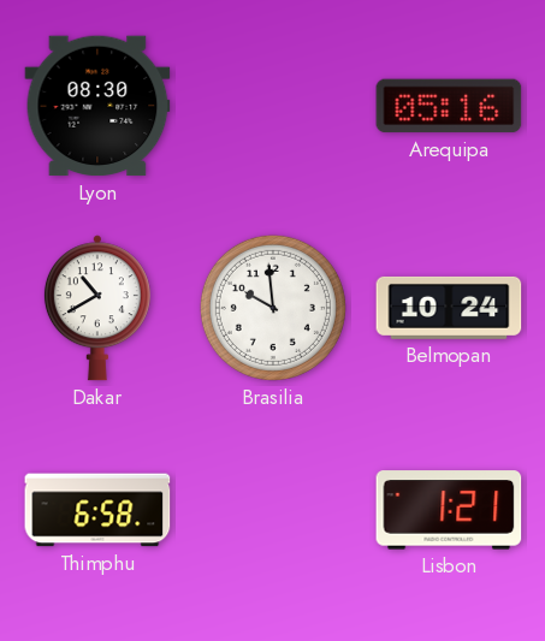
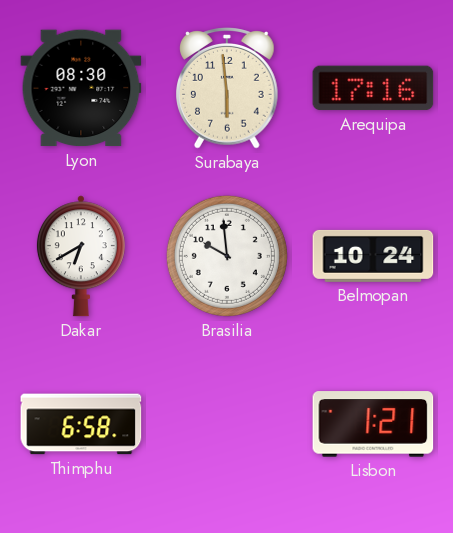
Surabaya: none -> 5:59
Arequipa: 05:16 -> 17:16
Dakar: 10:40 -> 6:40
